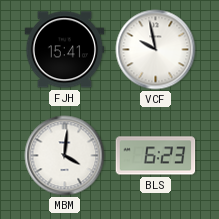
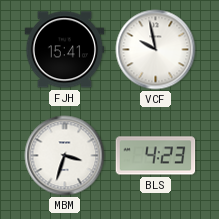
MBM: 4:01 -> 3:33
BLS: 6:23 -> 4:23
